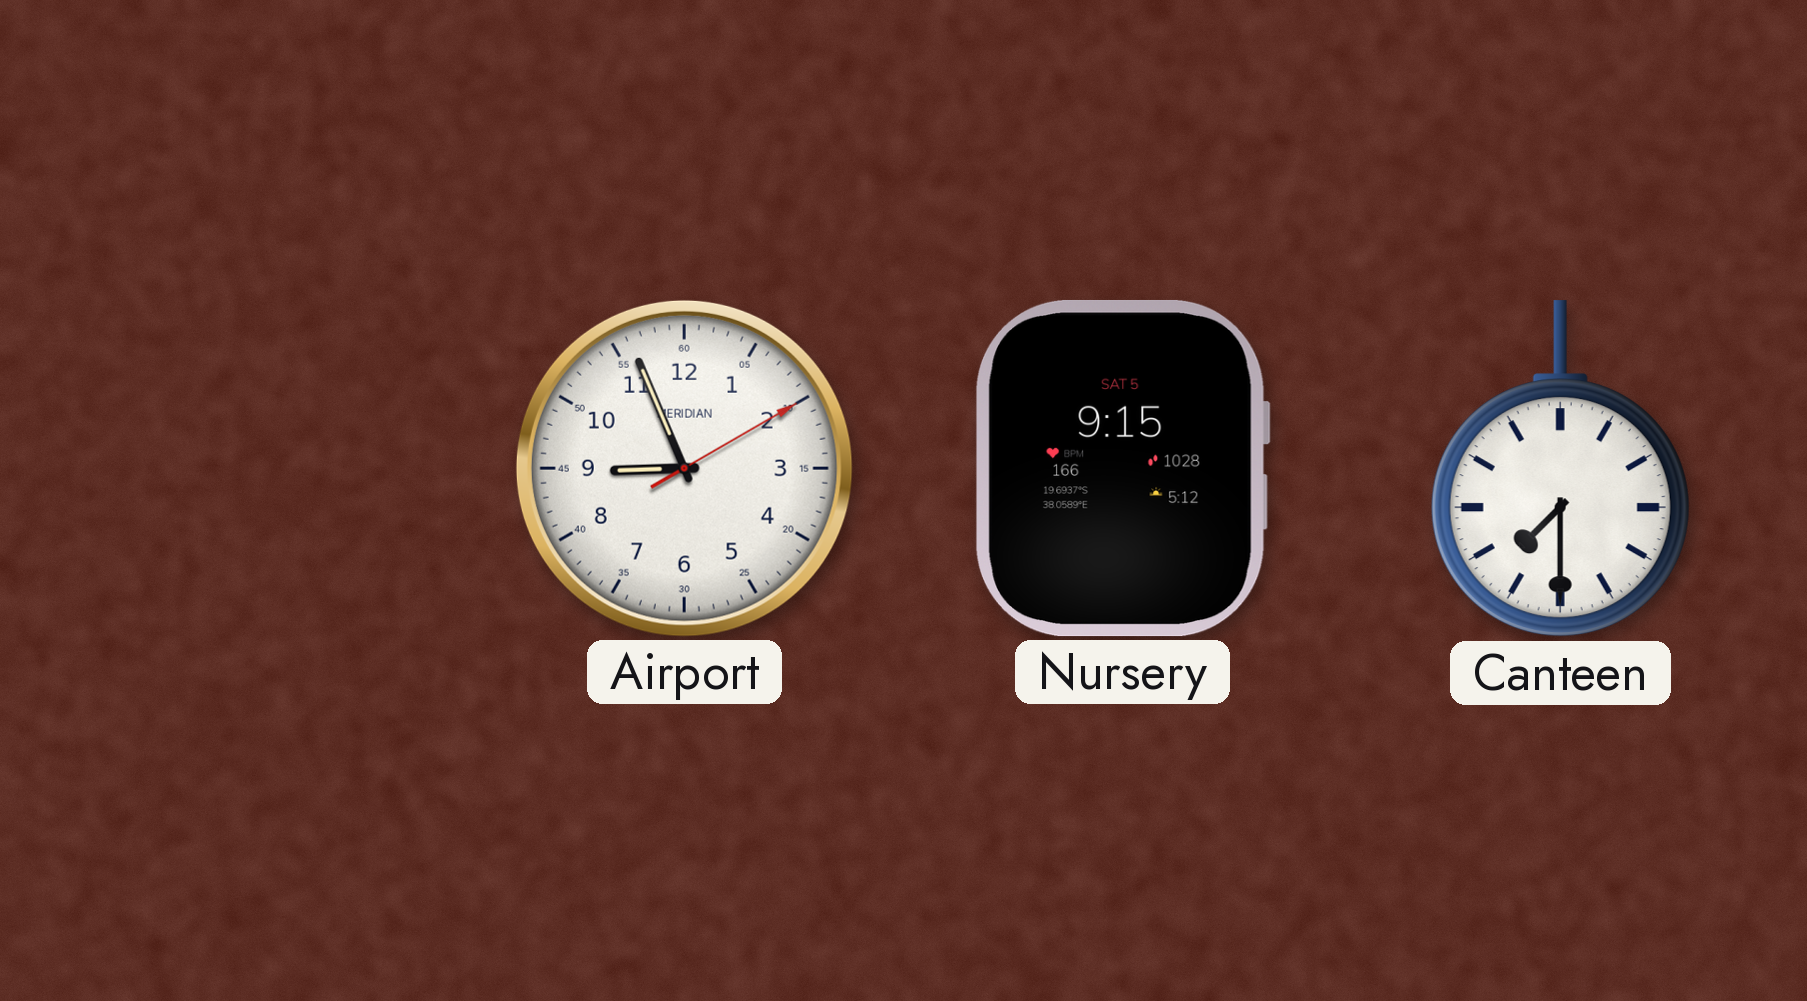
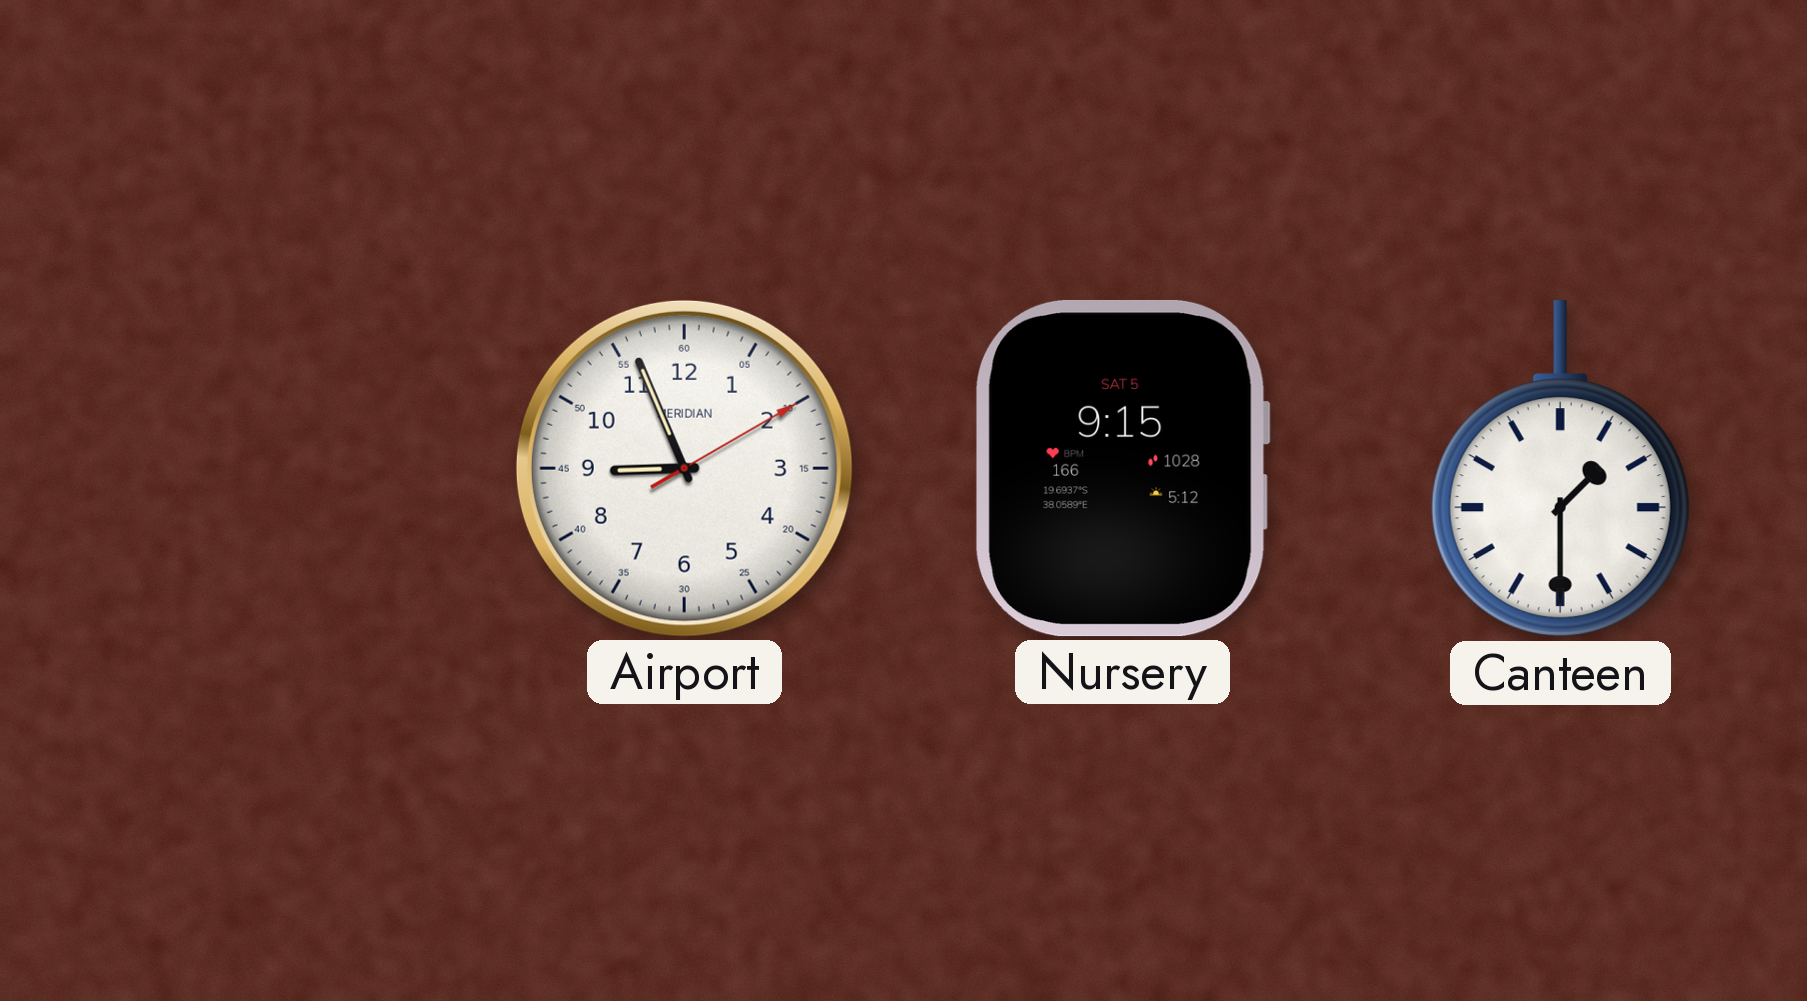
Canteen: 7:30 -> 1:30
